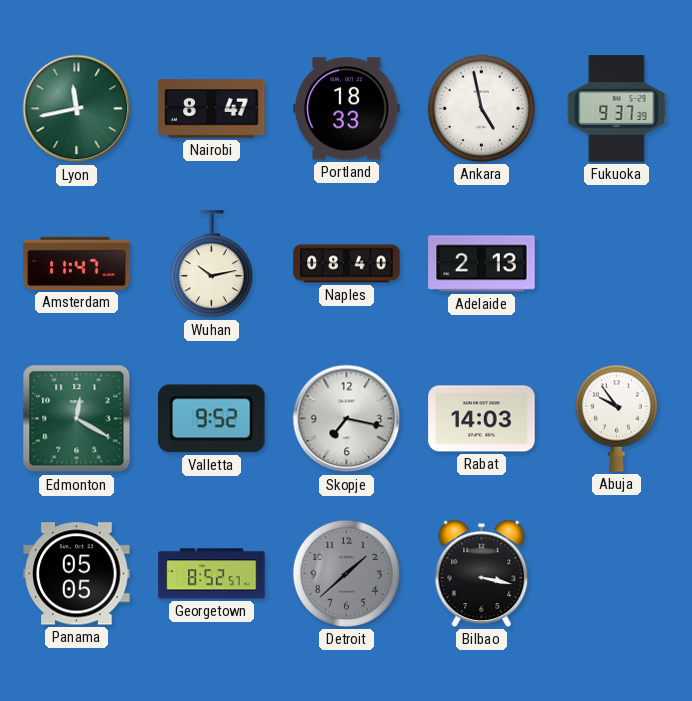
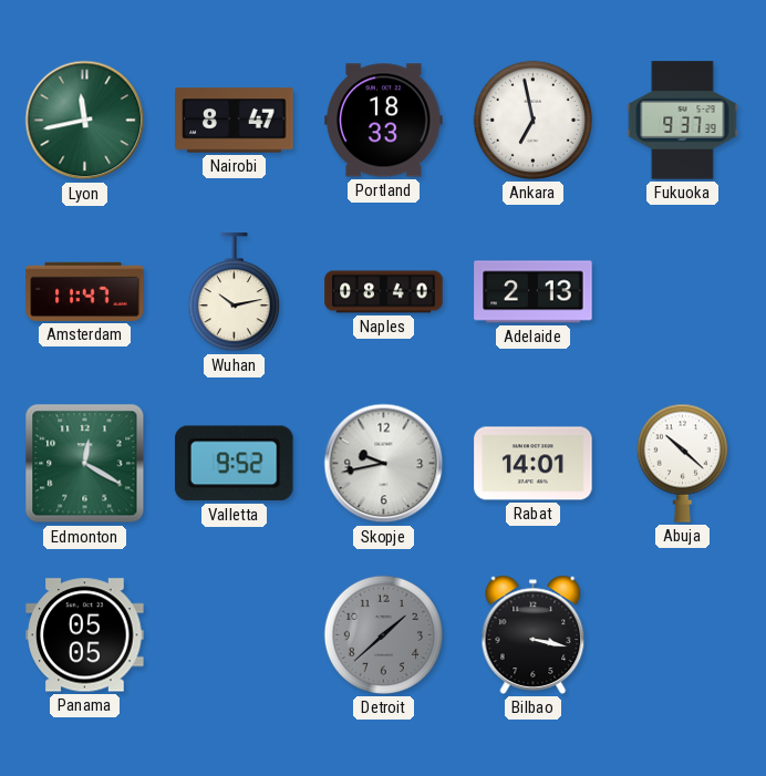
Ankara: 4:58 -> 6:58
Skopje: 7:17 -> 9:43
Rabat: 14:03 -> 14:01
Abuja: 9:54 -> 10:22
Georgetown: 8:52 -> none
